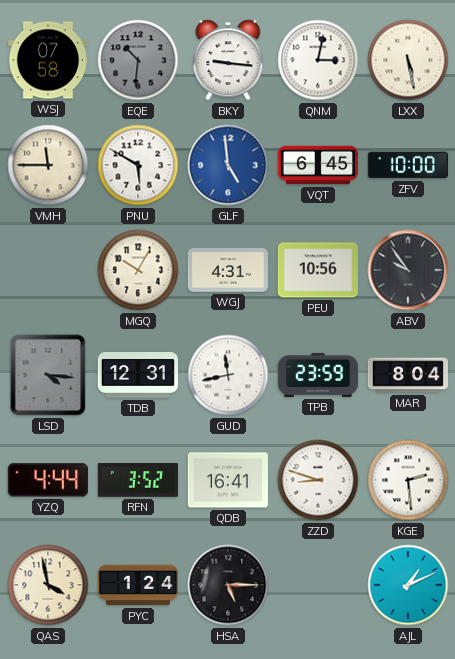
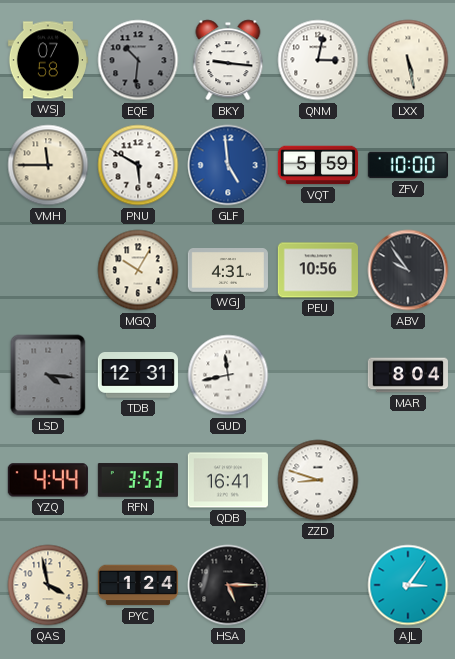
VQT: 6:45 -> 5:59
TPB: 23:59 -> none
RFN: 3:52 -> 3:53
KGE: 2:29 -> none
AJL: 1:11 -> 3:06
